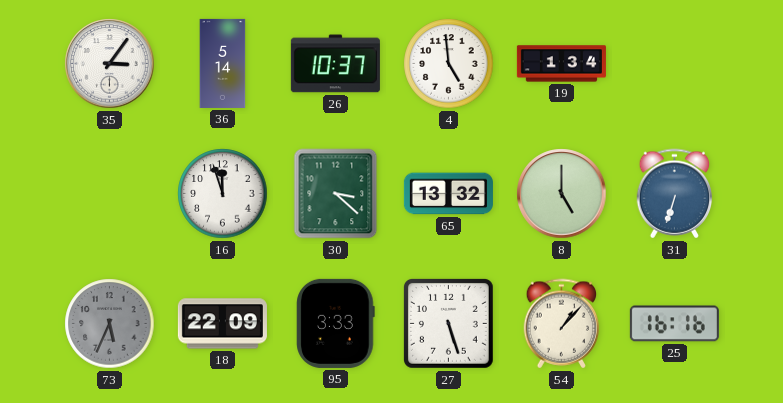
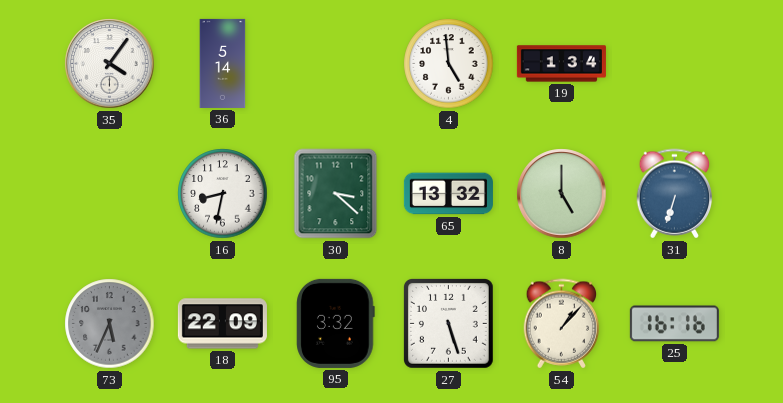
35: 3:06 -> 4:06
26: 10:37 -> none
16: 11:57 -> 8:32
95: 3:33 -> 3:32
